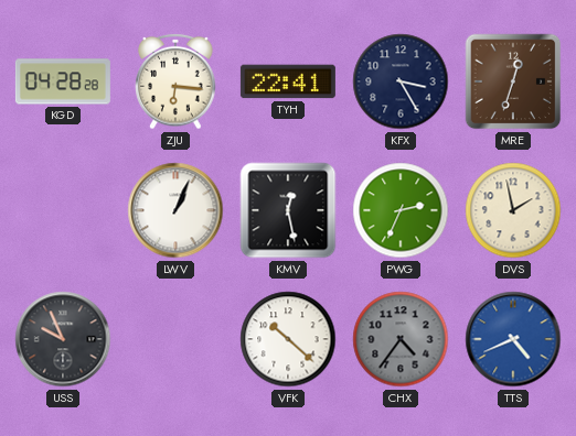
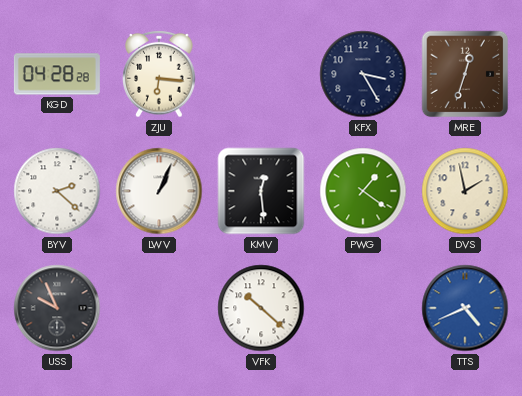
TYH: 22:41 -> none
BYV: none -> 2:22
KMV: 12:28 -> 12:29
PWG: 2:34 -> 1:21
CHX: 4:36 -> none
